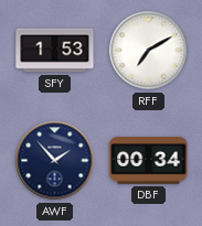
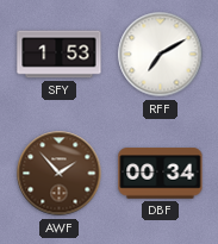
AWF dial: navy -> brown
